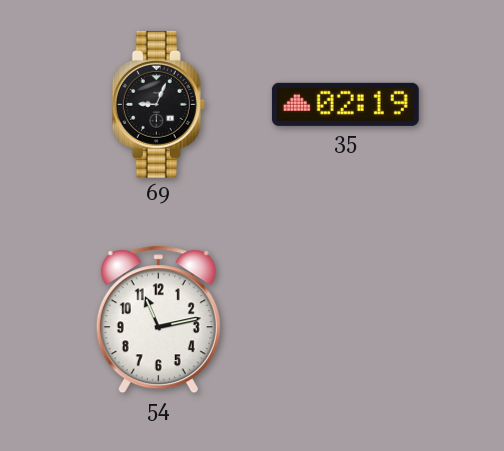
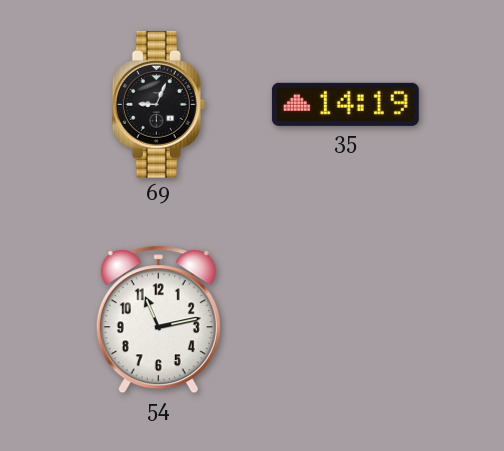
35: 02:19 -> 14:19
